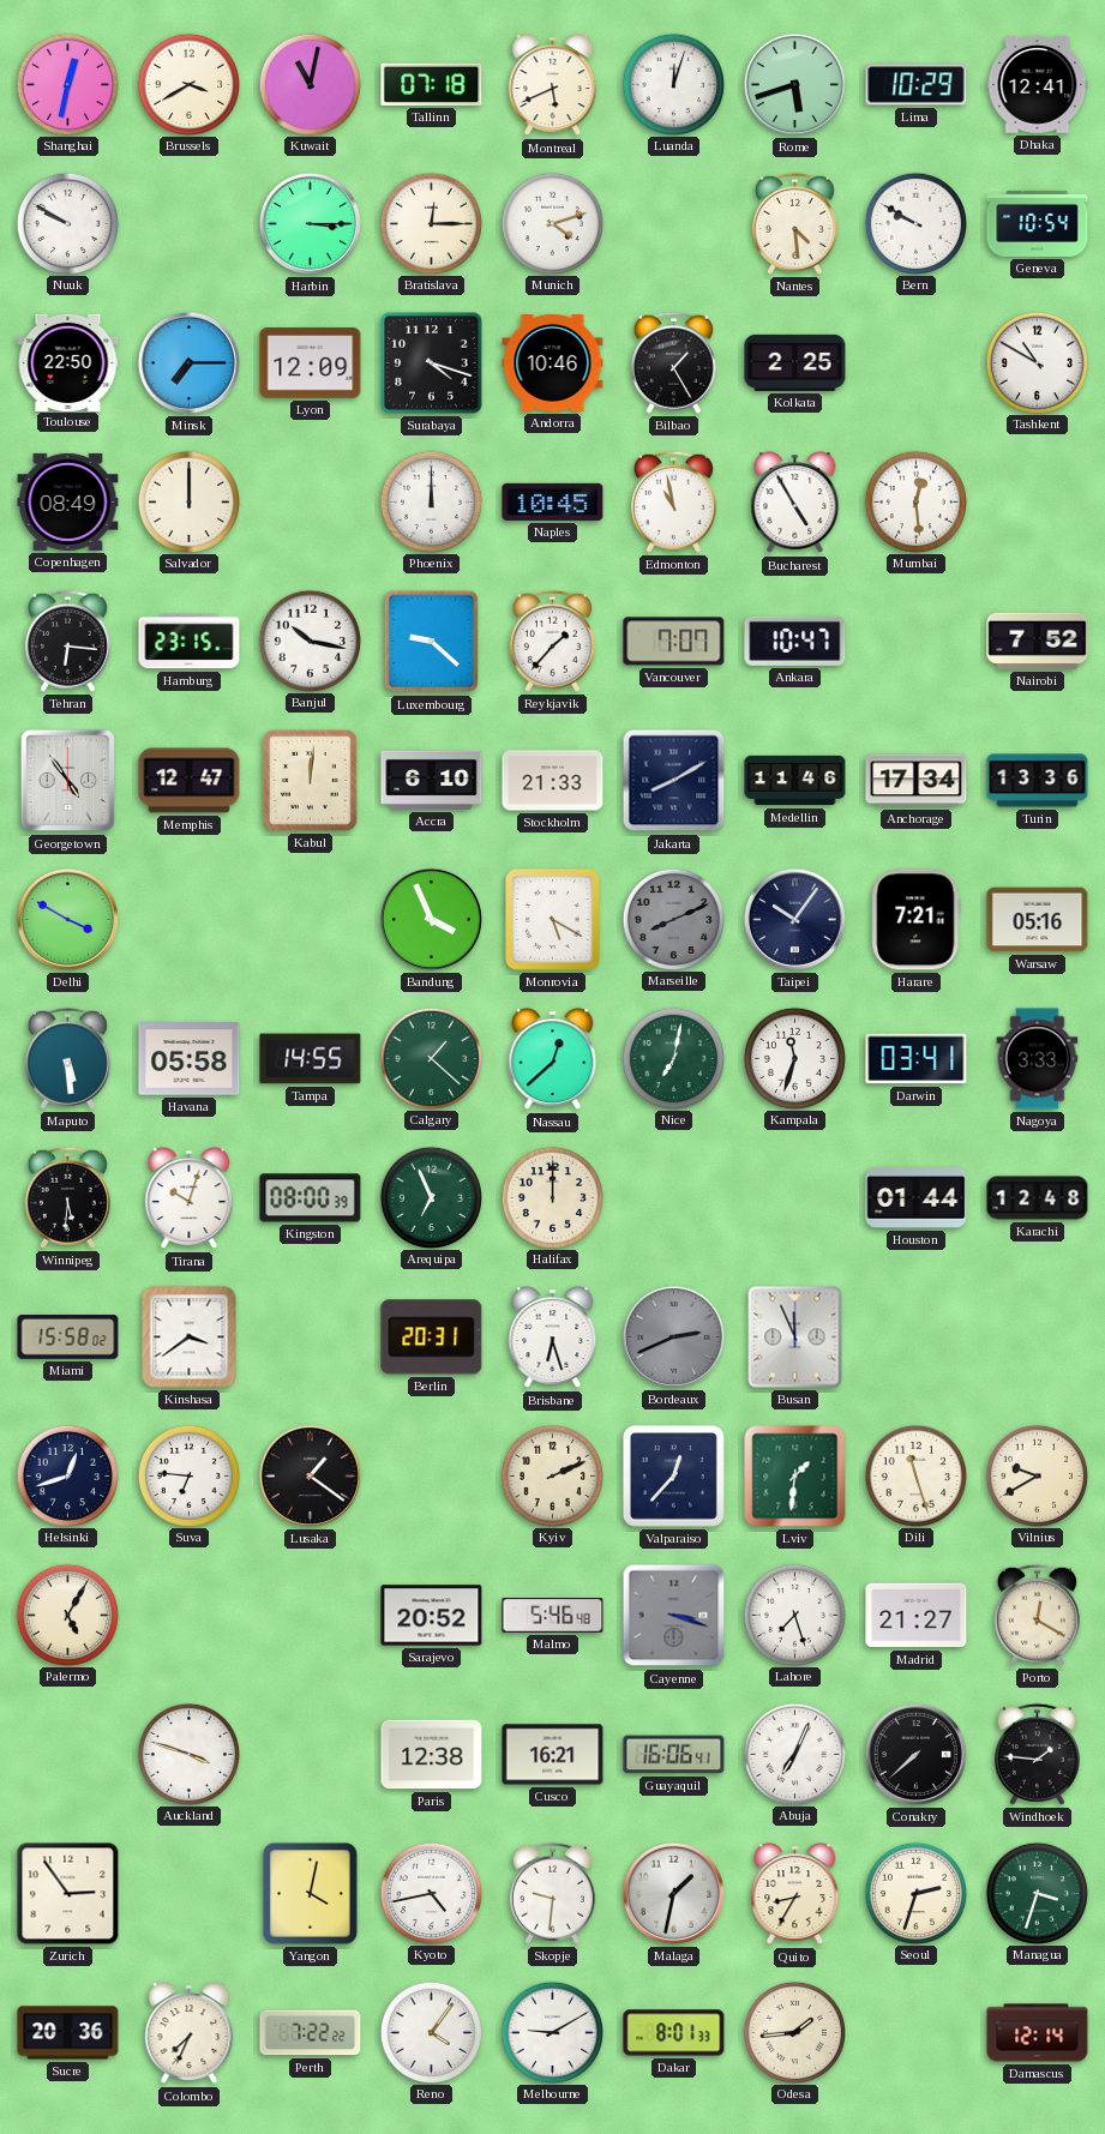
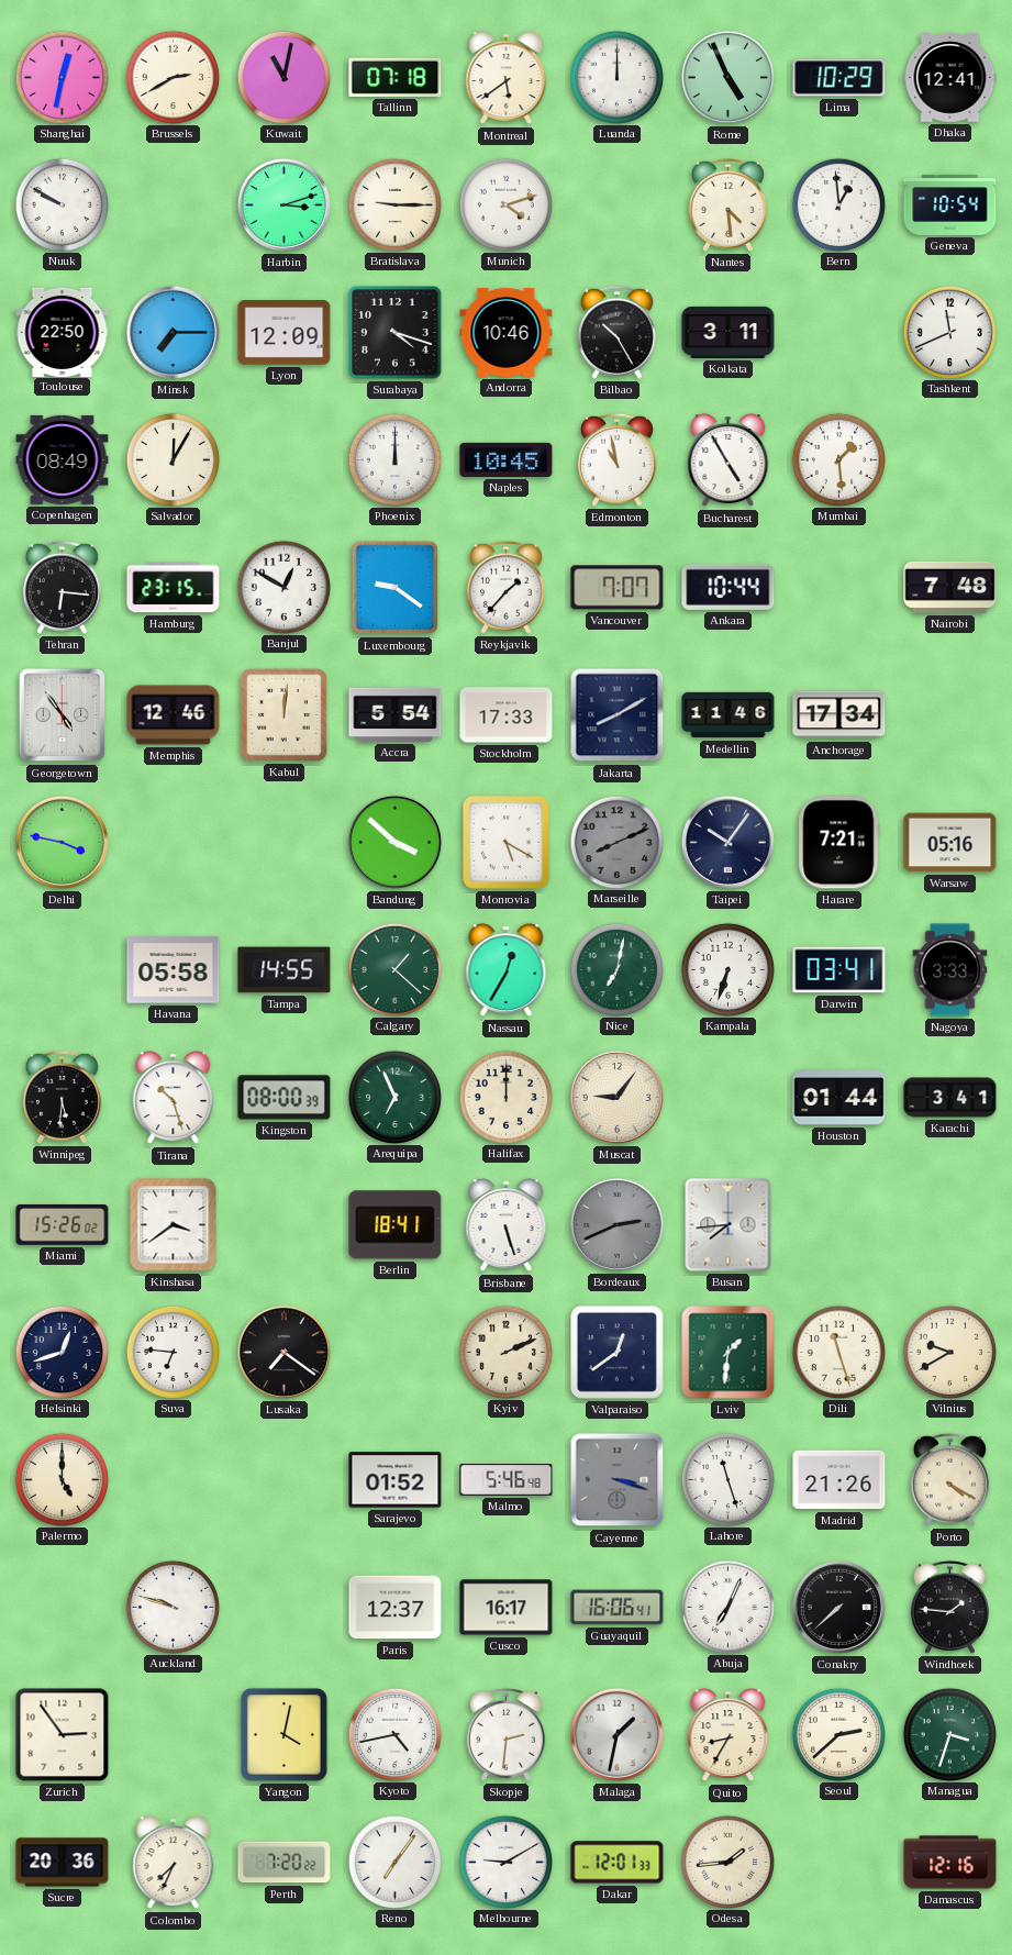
Brussels: 3:40 -> 2:40
Montreal: 5:41 -> 5:39
Luanda: 12:03 -> 12:00
Rome: 5:42 -> 4:56
Harbin: 3:15 -> 3:12
Bratislava: 12:15 -> 9:15
Bern: 9:50 -> 12:59
Bilbao: 1:25 -> 10:25
Kolkata: 2:25 -> 3:11
Tashkent: 10:50 -> 11:41
Salvador: 12:00 -> 12:05
Mumbai: 12:29 -> 1:29
Banjul: 10:17 -> 12:50
Luxembourg: 9:22 -> 9:21
Ankara: 10:47 -> 10:44
Nairobi: 7:52 -> 7:48
Memphis: 12:47 -> 12:46
Accra: 6:10 -> 5:54
Stockholm: 21:33 -> 17:33
Turin: 13:36 -> none
Delhi: 3:50 -> 3:47
Bandung: 3:56 -> 3:52
Maputo: 5:29 -> none
Nassau: 12:38 -> 12:35
Kampala: 11:33 -> 6:33
Tirana: 10:03 -> 10:27
Muscat: none -> 9:06
Karachi: 12:48 -> 3:41
Miami: 15:58 -> 15:26
Berlin: 20:31 -> 18:41
Brisbane: 6:27 -> 5:27
Busan: 11:56 -> 7:44
Lusaka: 1:21 -> 7:21
Valparaiso: 12:37 -> 12:39
Palermo: 5:05 -> 5:00
Sarajevo: 20:52 -> 01:52
Lahore: 7:27 -> 11:27
Madrid: 21:27 -> 21:26
Porto: 12:20 -> 4:20
Auckland: 3:48 -> 9:48
Paris: 12:38 -> 12:37
Cusco: 16:21 -> 16:17
Skopje: 9:31 -> 2:31
Seoul: 2:33 -> 2:38
Perth: 7:22 -> 7:20
Reno: 4:06 -> 7:06
Dakar: 8:01 -> 12:01
Damascus: 12:14 -> 12:16
